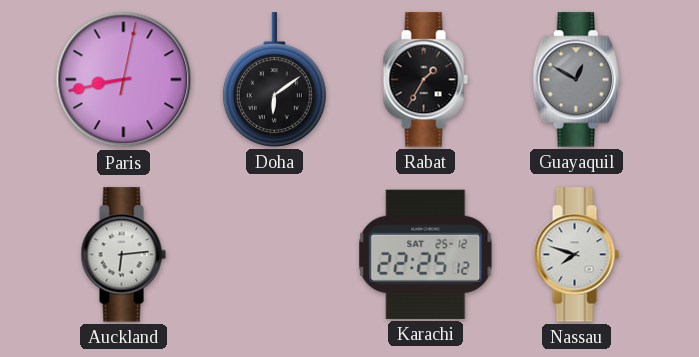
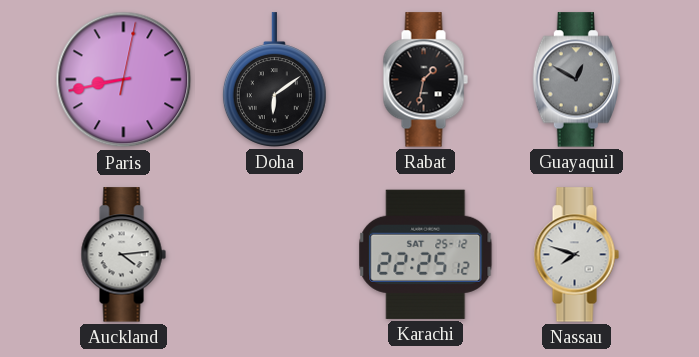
Rabat: 1:35 -> 1:32
Auckland: 6:14 -> 4:14
